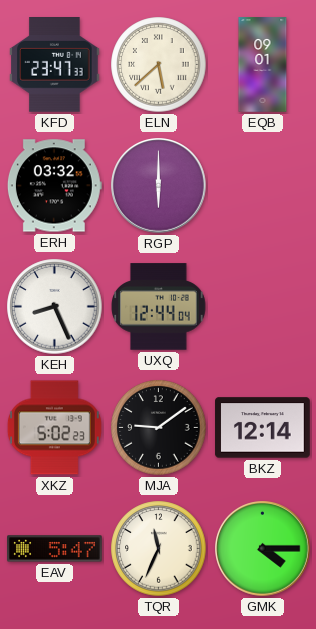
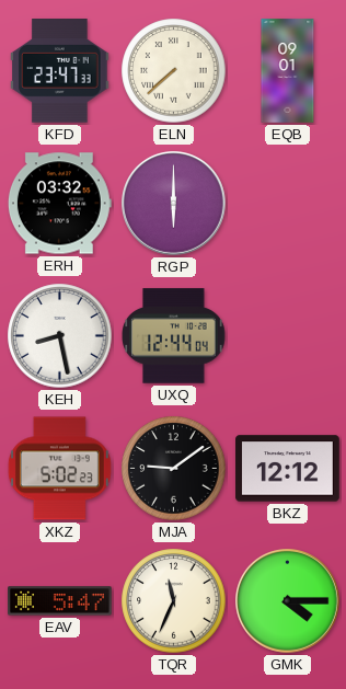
ELN: 5:38 -> 7:38
KEH: 8:26 -> 8:28
BKZ: 12:14 -> 12:12
